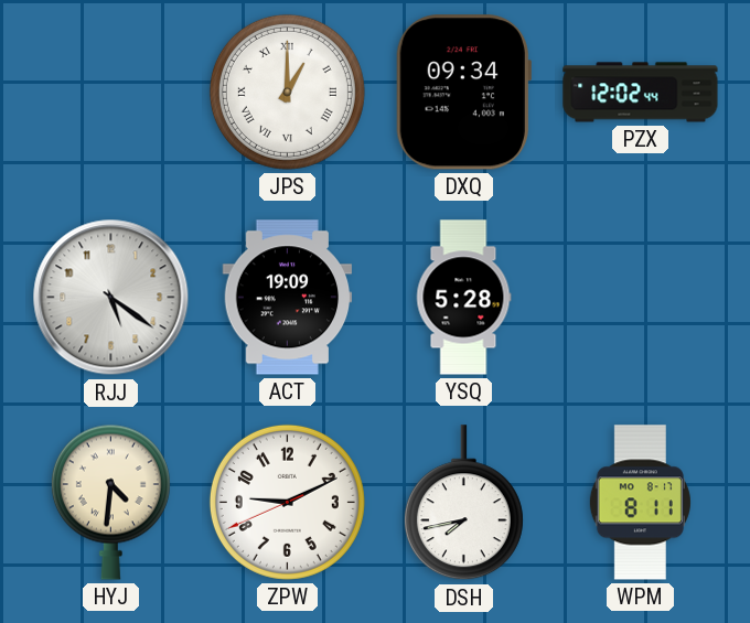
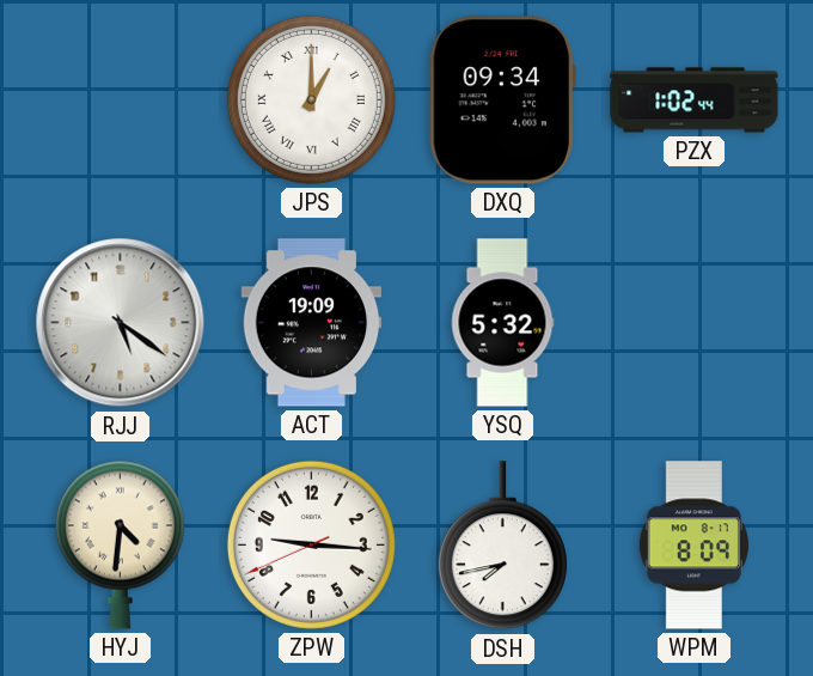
PZX: 12:02 -> 1:02
YSQ: 5:28 -> 5:32
ZPW: 9:10 -> 9:15
WPM: 8:11 -> 8:09
